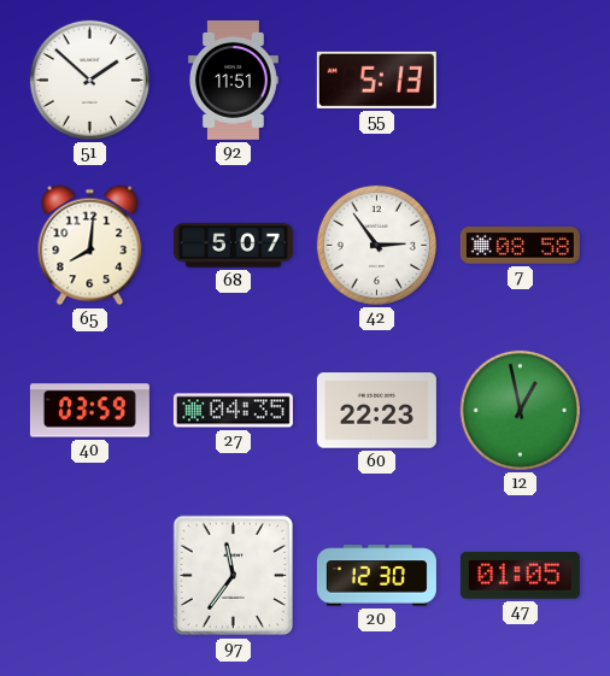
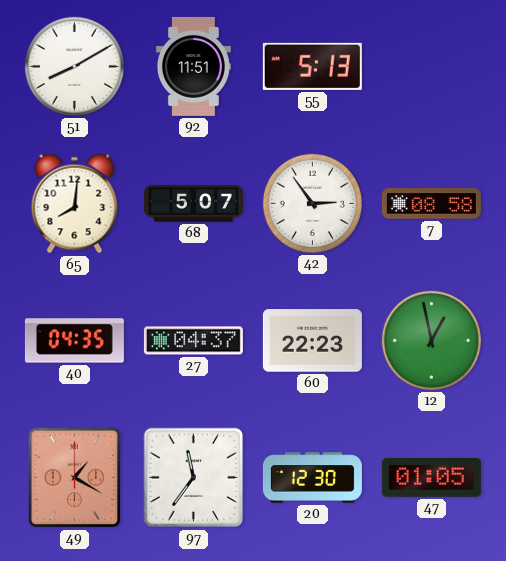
51: 1:52 -> 8:10
40: 03:59 -> 04:35
27: 04:35 -> 04:37
49: none -> 1:20
